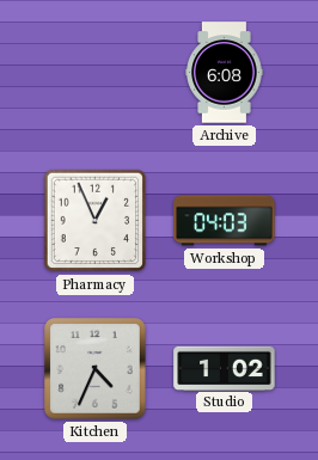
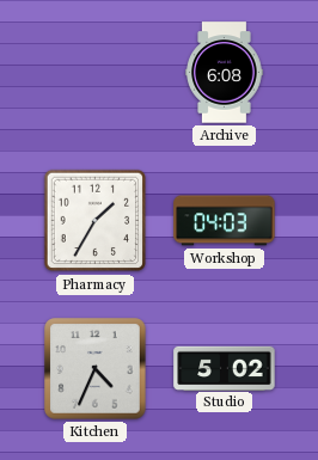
Pharmacy: 12:56 -> 1:35
Studio: 1:02 -> 5:02
